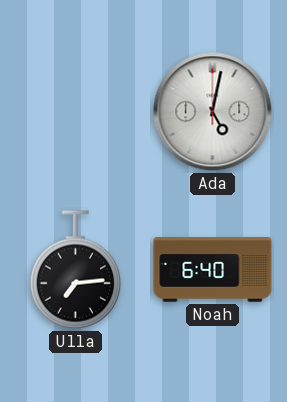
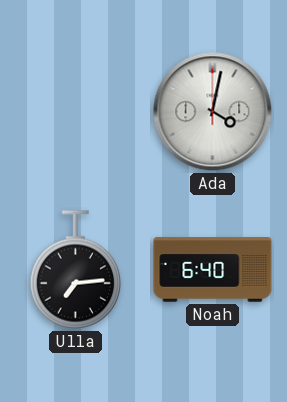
Ada: 5:02 -> 4:02
